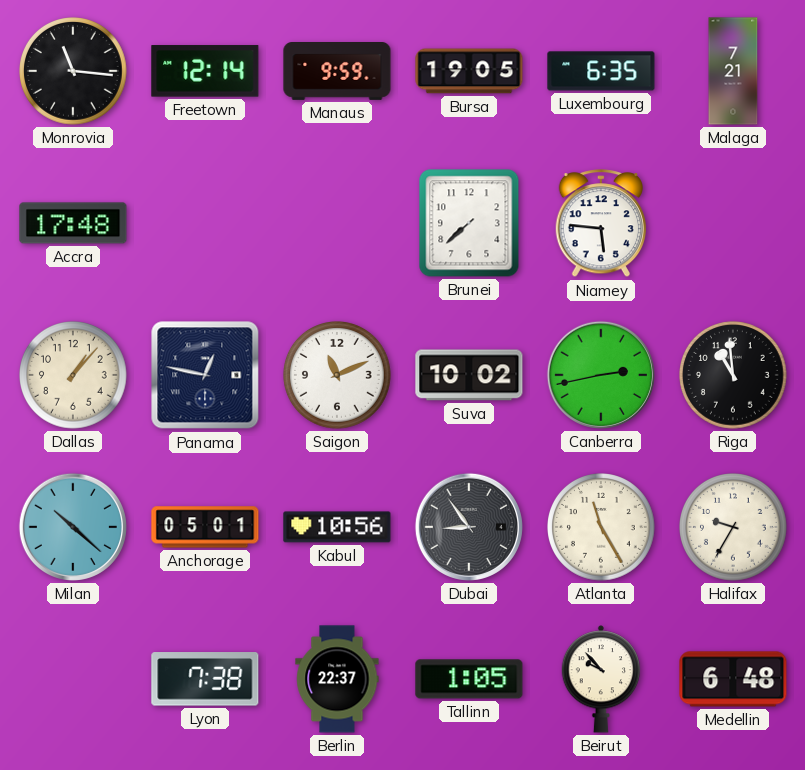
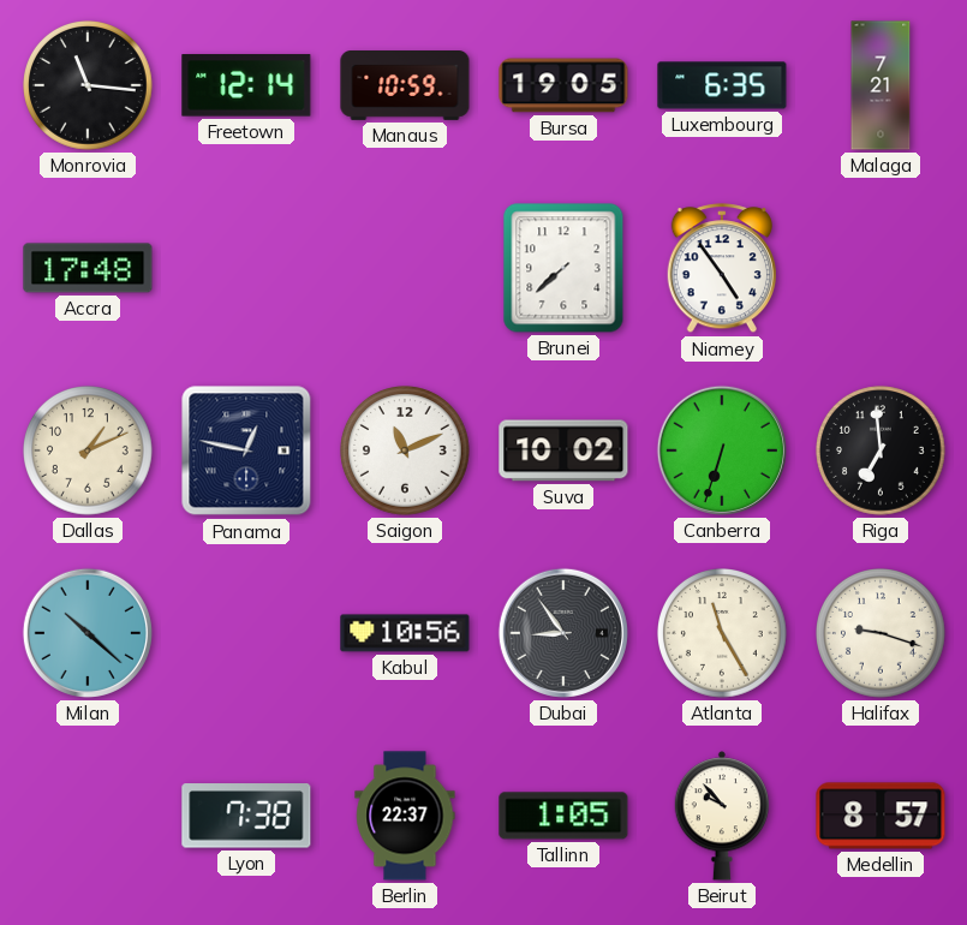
Manaus: 9:59 -> 10:59
Niamey: 5:46 -> 4:54
Dallas: 1:07 -> 1:11
Canberra: 2:43 -> 6:33
Riga: 10:59 -> 6:59
Anchorage: 05:01 -> none
Halifax: 9:35 -> 9:18
Medellin: 6:48 -> 8:57
